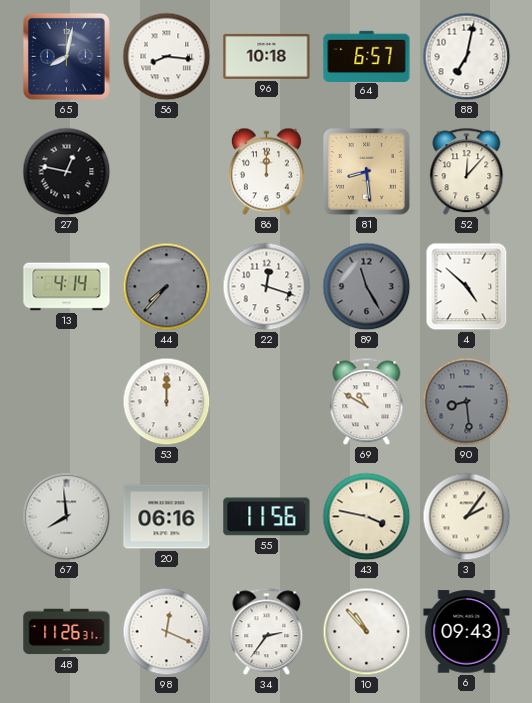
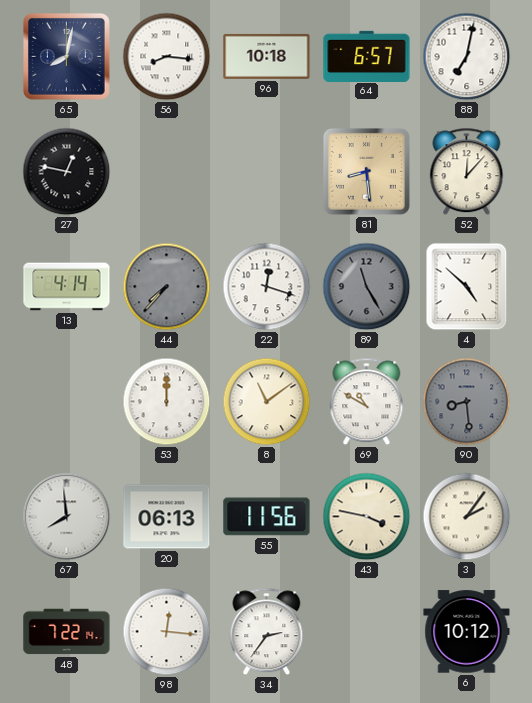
86: 12:00 -> none
8: none -> 11:09
20: 06:16 -> 06:13
48: 11:26 -> 7:22
98: 12:19 -> 12:16
10: 10:53 -> none
6: 09:43 -> 10:12
